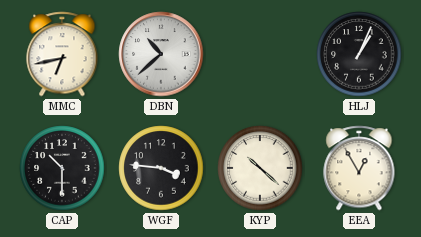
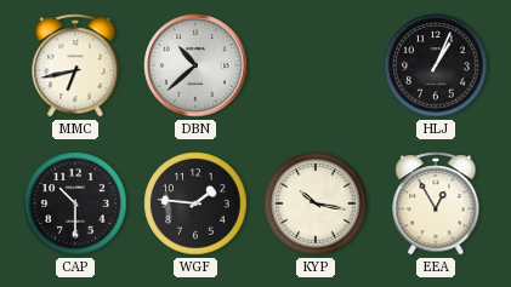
WGF: 3:46 -> 1:46
KYP: 10:22 -> 10:17
